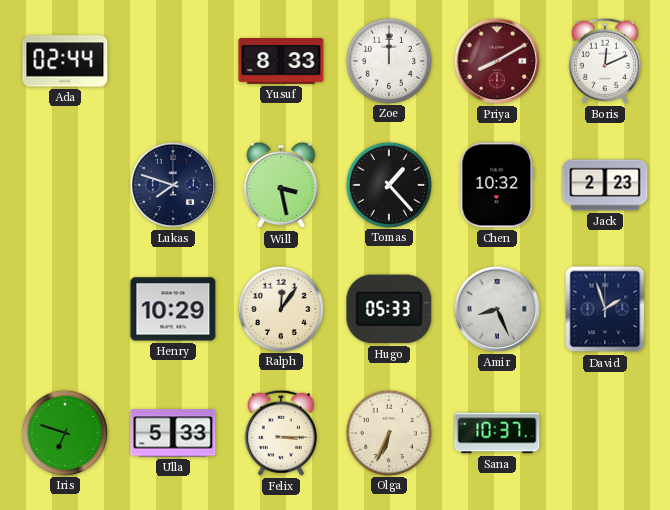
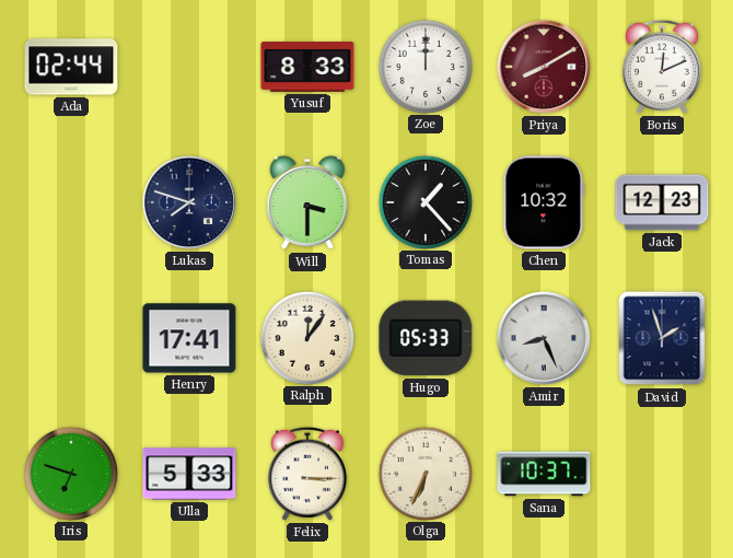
Will: 3:28 -> 3:30
Jack: 2:23 -> 12:23
Henry: 10:29 -> 17:41
